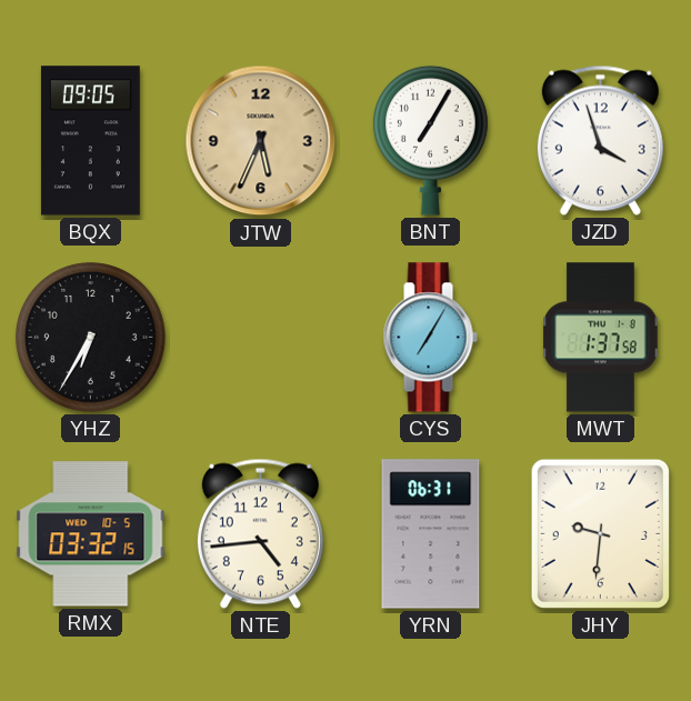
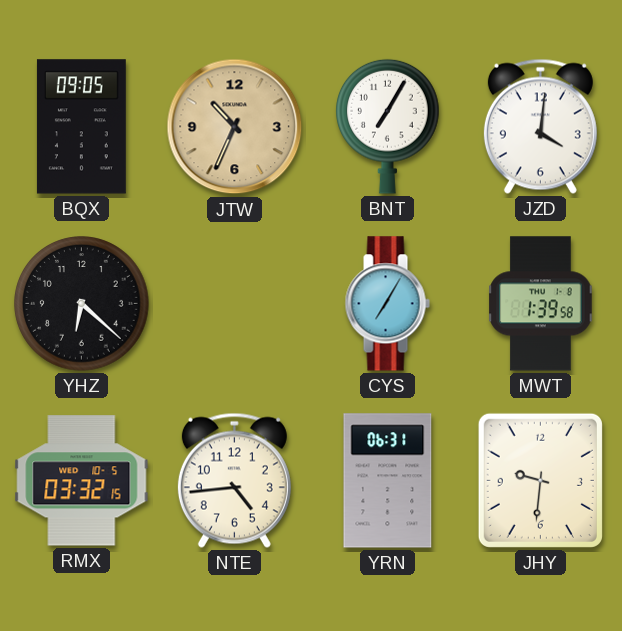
JTW: 5:34 -> 10:34
JZD: 3:57 -> 4:01
YHZ: 6:35 -> 6:22
MWT: 1:37 -> 1:39
